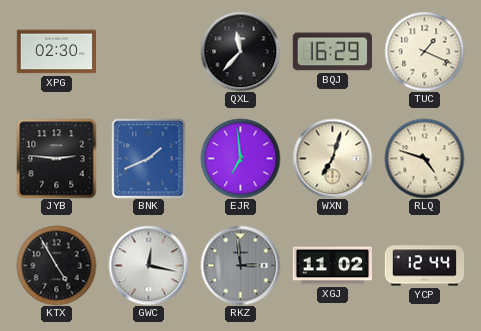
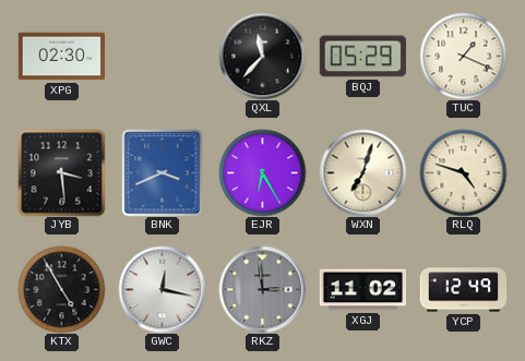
BQJ: 16:29 -> 05:29
JYB: 2:46 -> 3:29
BNK: 1:41 -> 3:41
EJR: 6:59 -> 6:25
YCP: 12:44 -> 12:49
